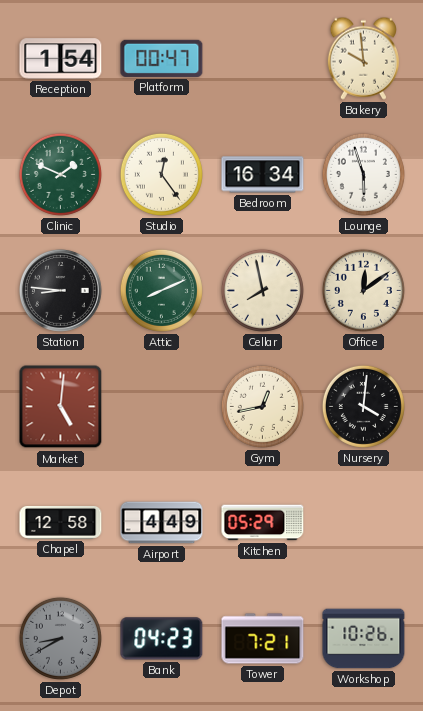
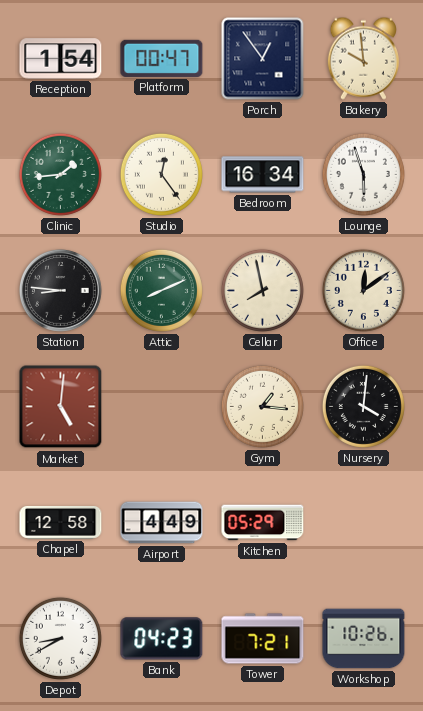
Porch: none -> 12:54
Clinic: 1:49 -> 1:44
Gym: 12:43 -> 1:16
Depot dial: grey -> white
